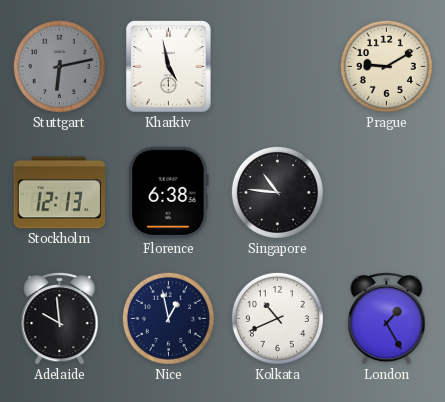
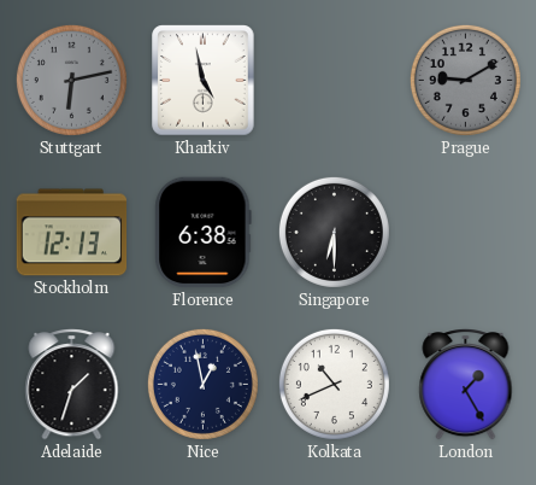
Prague dial: cream -> grey
Singapore: 10:46 -> 6:30
Adelaide: 9:59 -> 1:33
